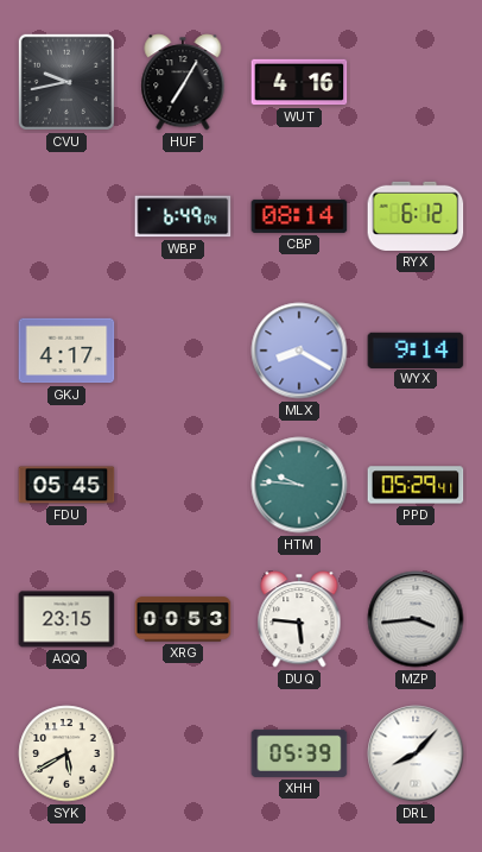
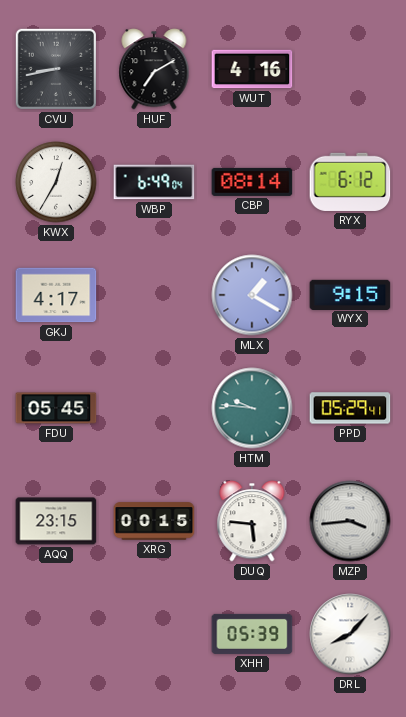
CVU: 9:43 -> 8:43
HUF: 7:05 -> 7:10
KWX: none -> 12:35
MLX: 8:20 -> 1:20
WYX: 9:14 -> 9:15
XRG: 00:53 -> 00:15
SYK: 5:40 -> none
